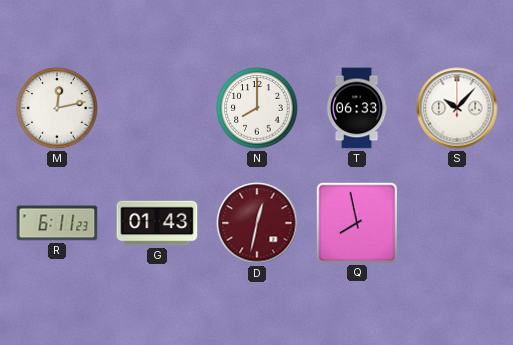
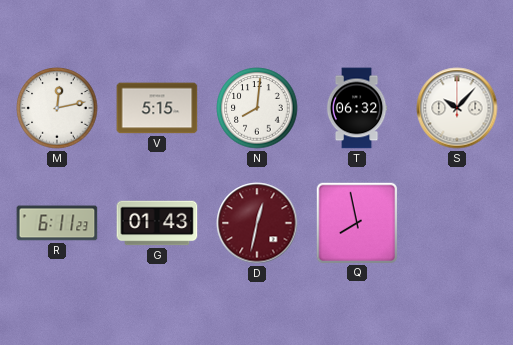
V: none -> 5:15
N: 8:00 -> 8:01
T: 06:33 -> 06:32
